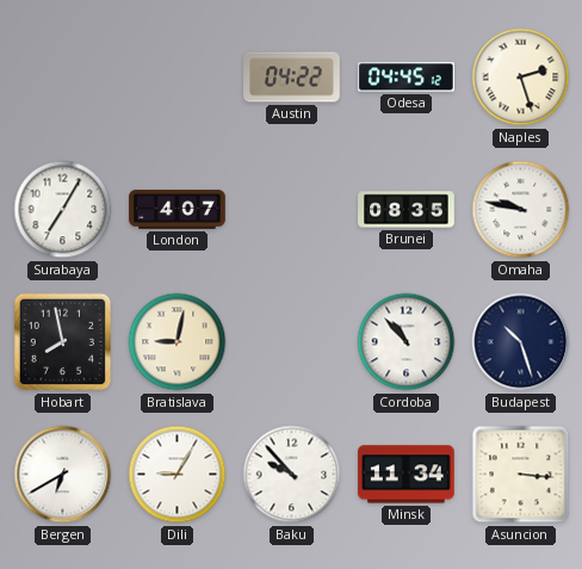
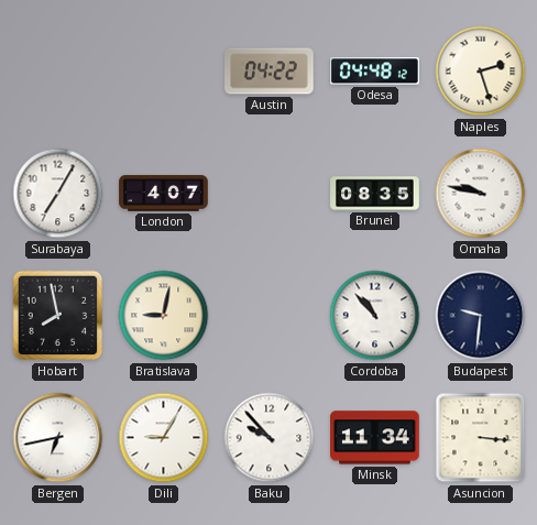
Odesa: 04:45 -> 04:48
Budapest: 10:27 -> 9:31
Bergen: 6:40 -> 6:43
